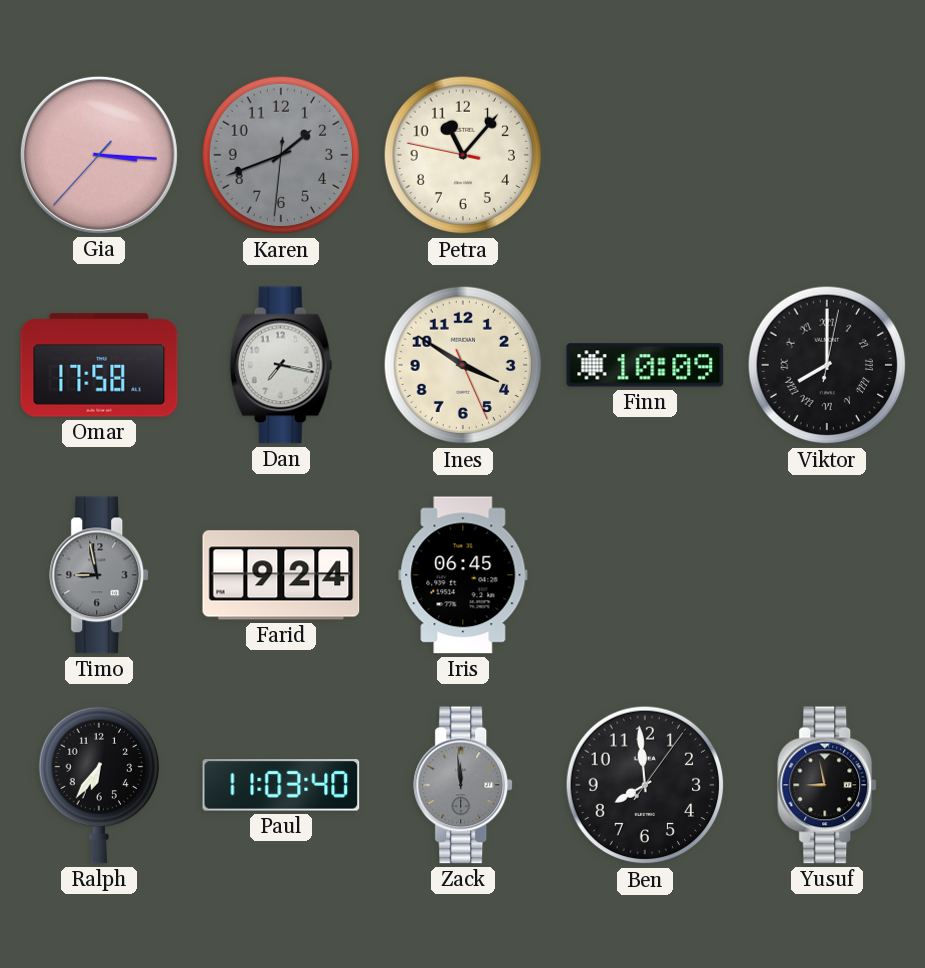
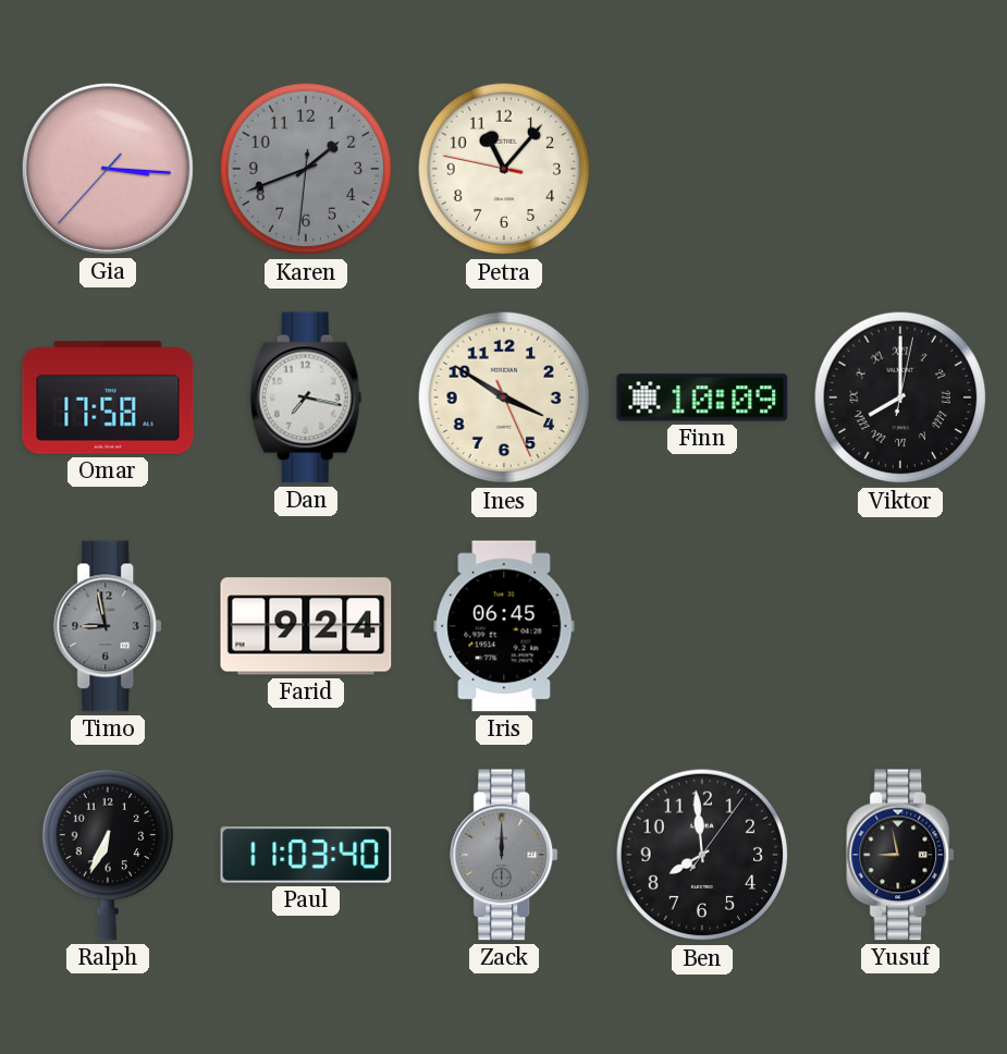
Ralph: 6:36 -> 6:34
Zack: 11:59 -> 12:00
